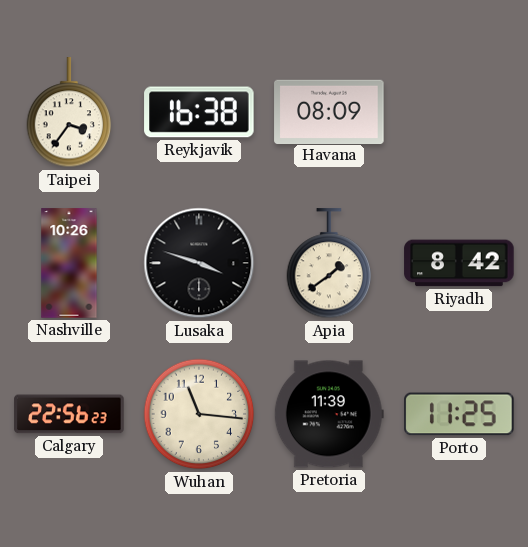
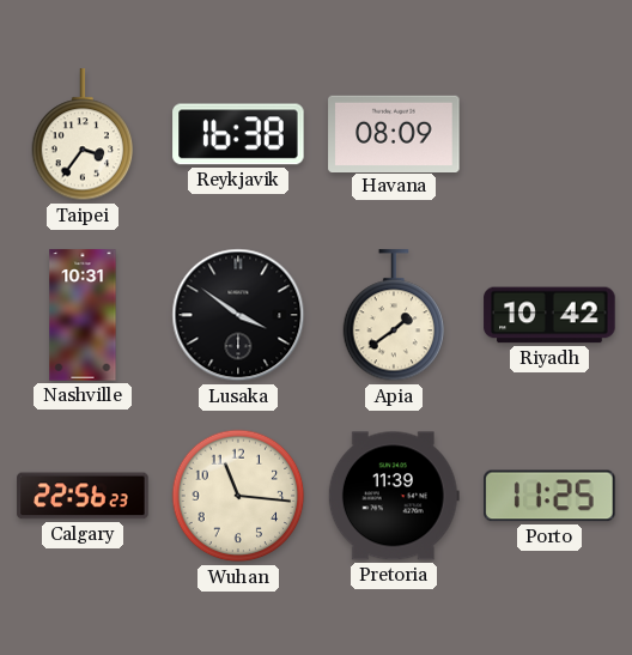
Nashville: 10:26 -> 10:31
Lusaka: 3:48 -> 3:51
Riyadh: 8:42 -> 10:42
